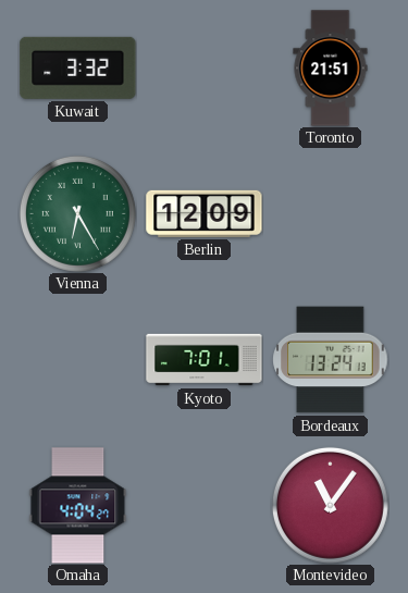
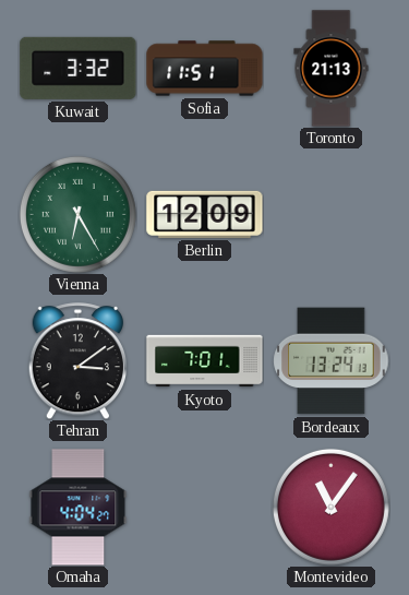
Sofia: none -> 11:51
Toronto: 21:51 -> 21:13
Tehran: none -> 3:09
